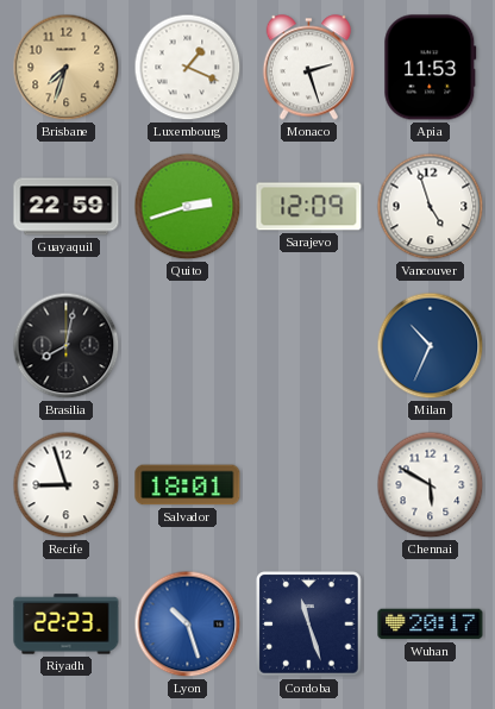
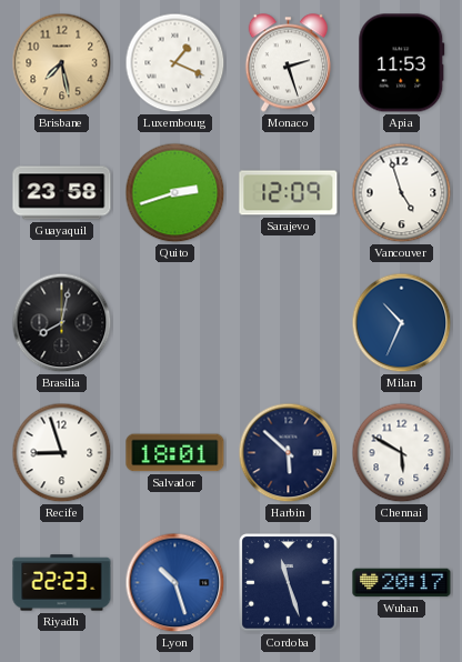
Brisbane: 7:33 -> 7:28
Guayaquil: 22:59 -> 23:58
Harbin: none -> 5:52
